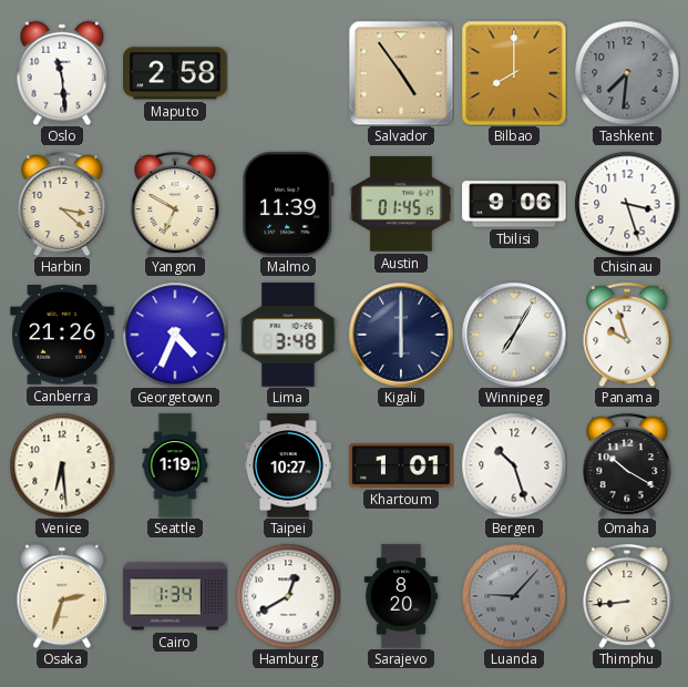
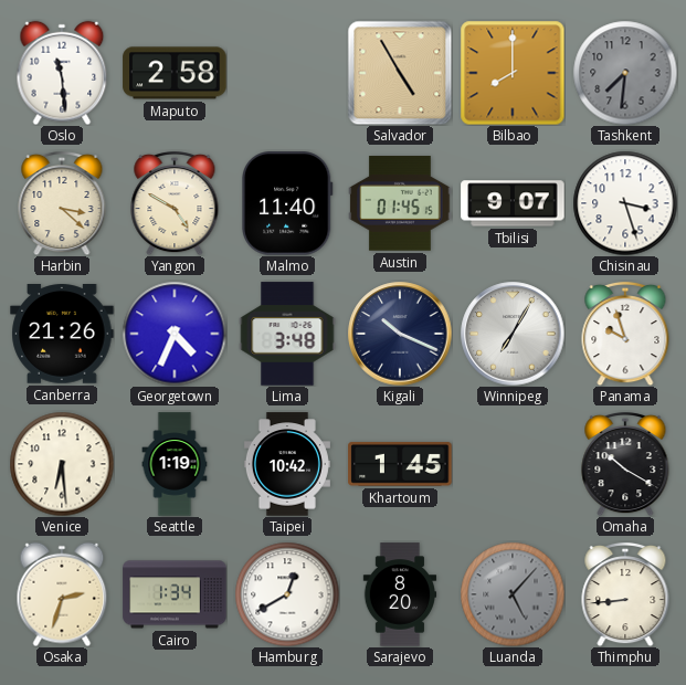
Salvador: 4:54 -> 4:55
Yangon: 6:50 -> 4:50
Malmo: 11:39 -> 11:40
Tbilisi: 9:06 -> 9:07
Kigali: 6:00 -> 10:19
Taipei: 10:27 -> 10:42
Khartoum: 1:01 -> 1:45
Bergen: 10:27 -> none
Luanda: 9:07 -> 5:07
